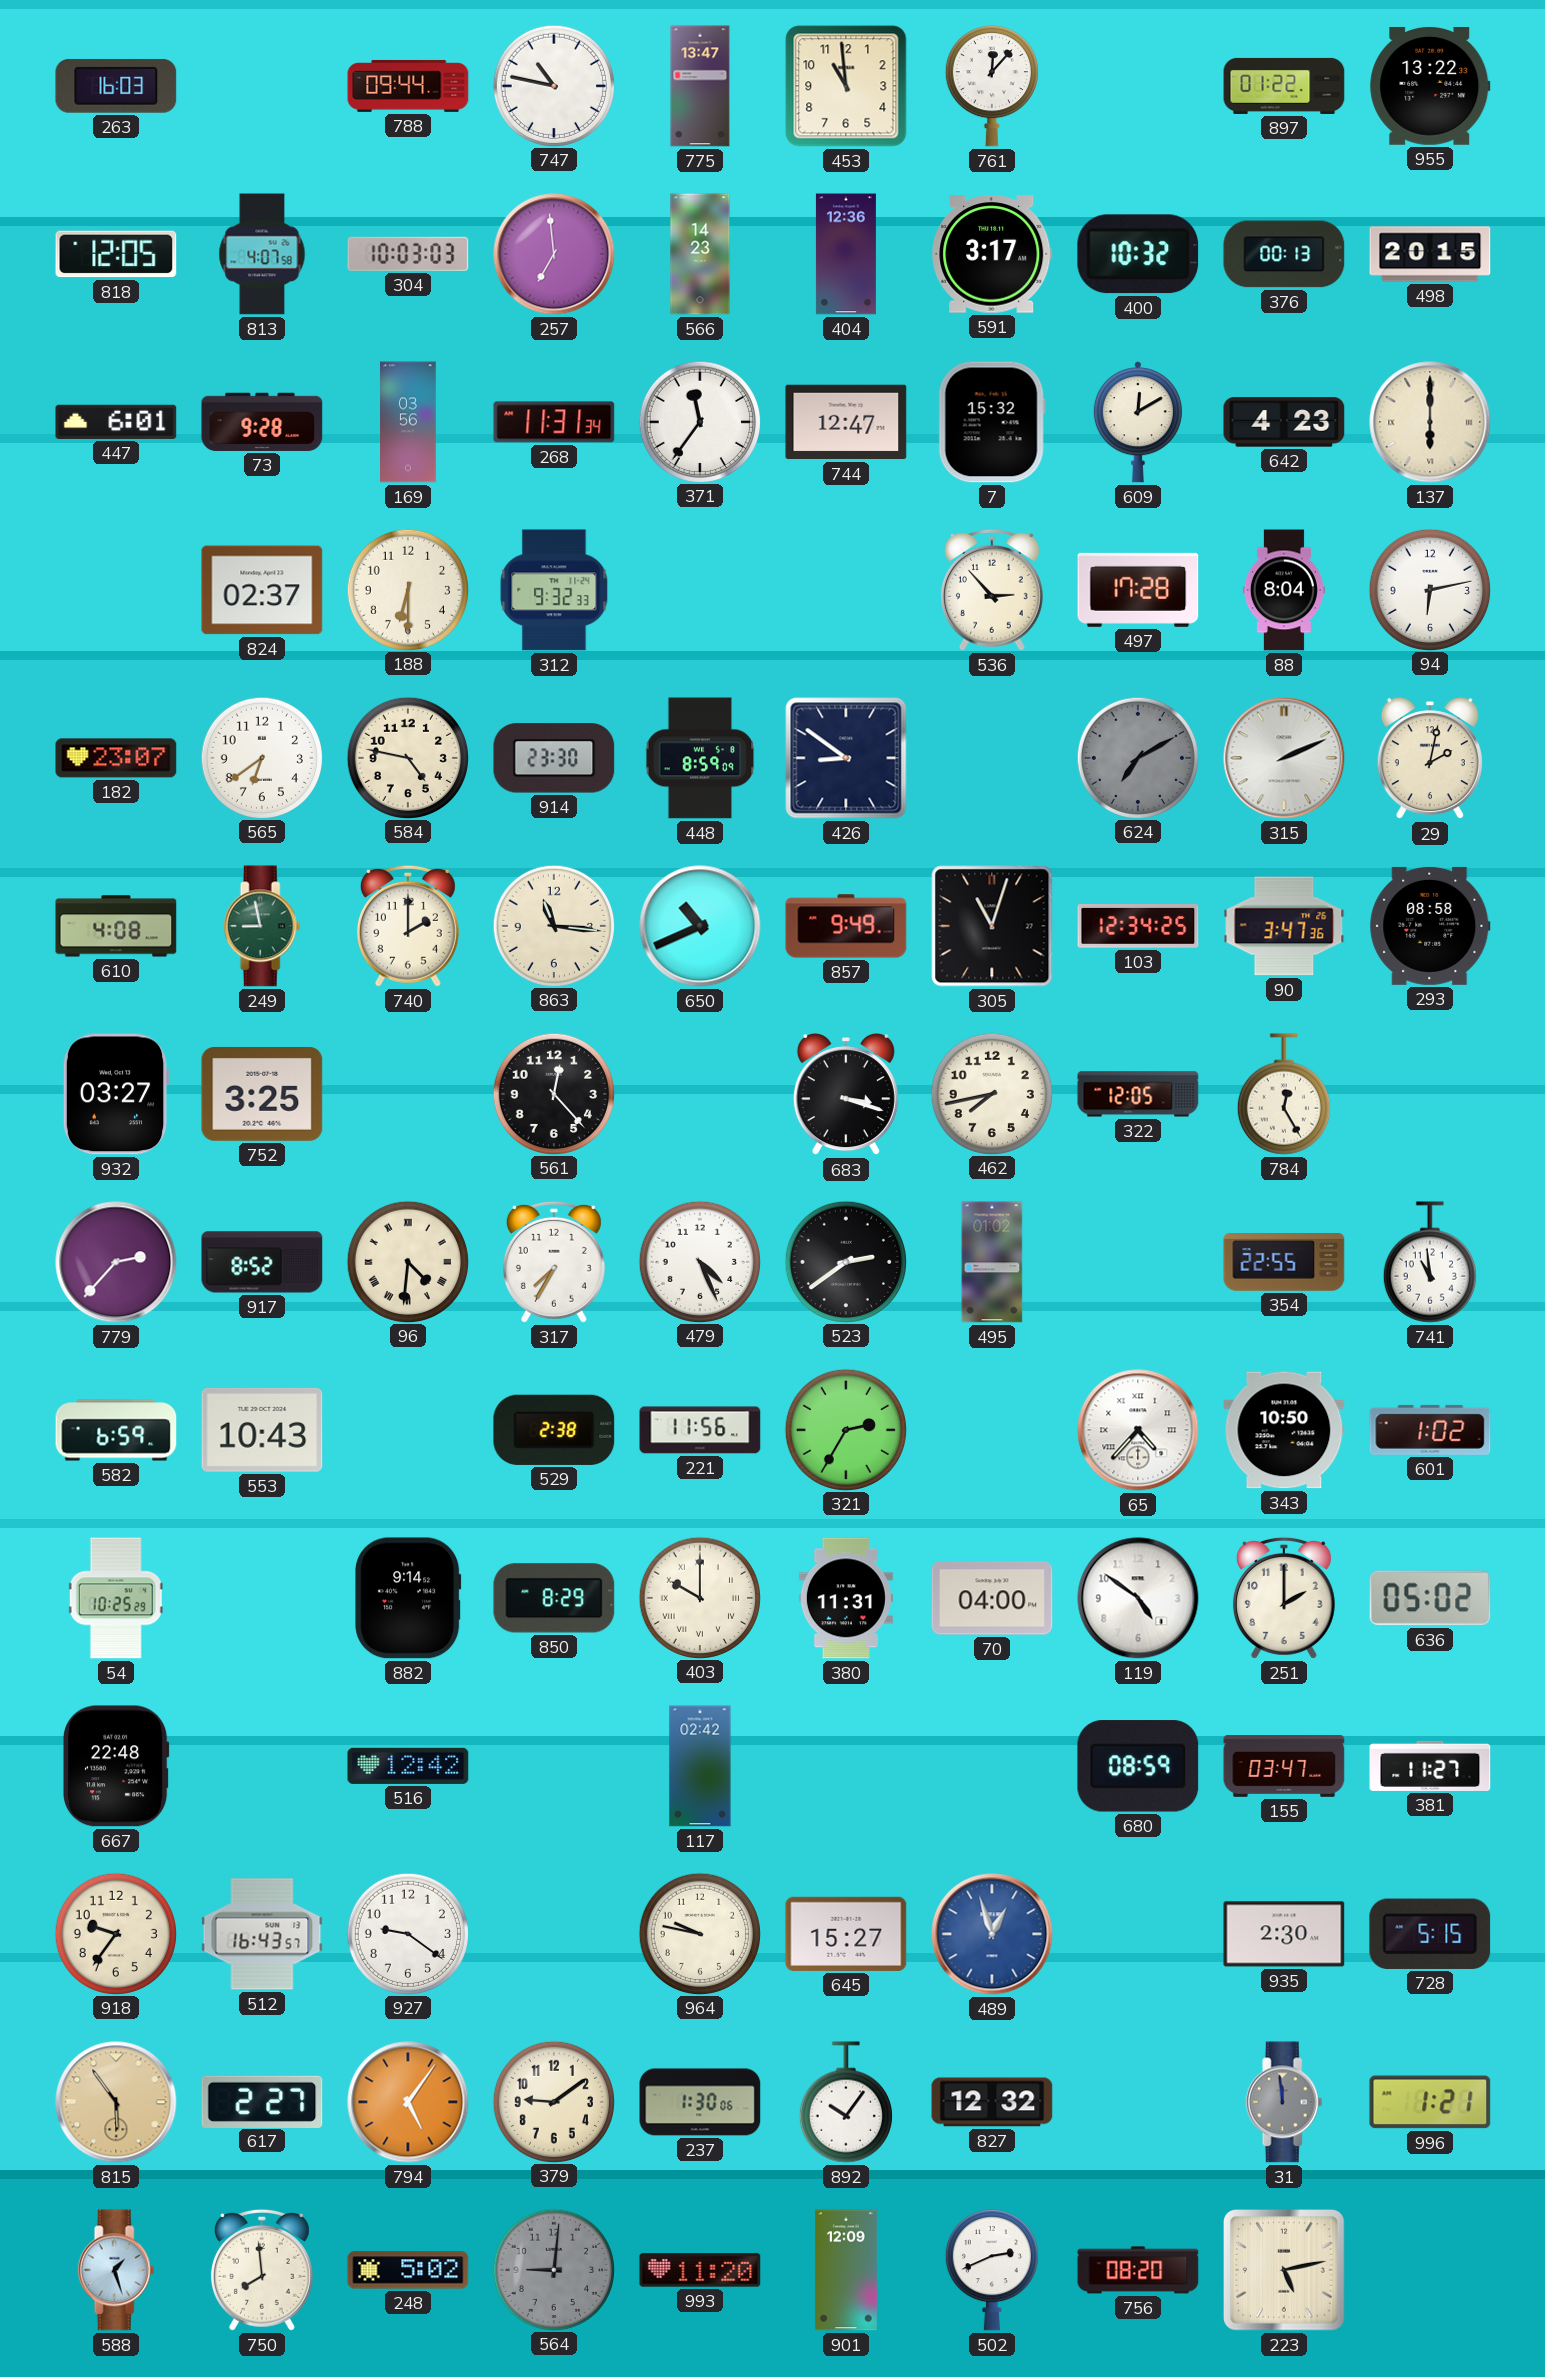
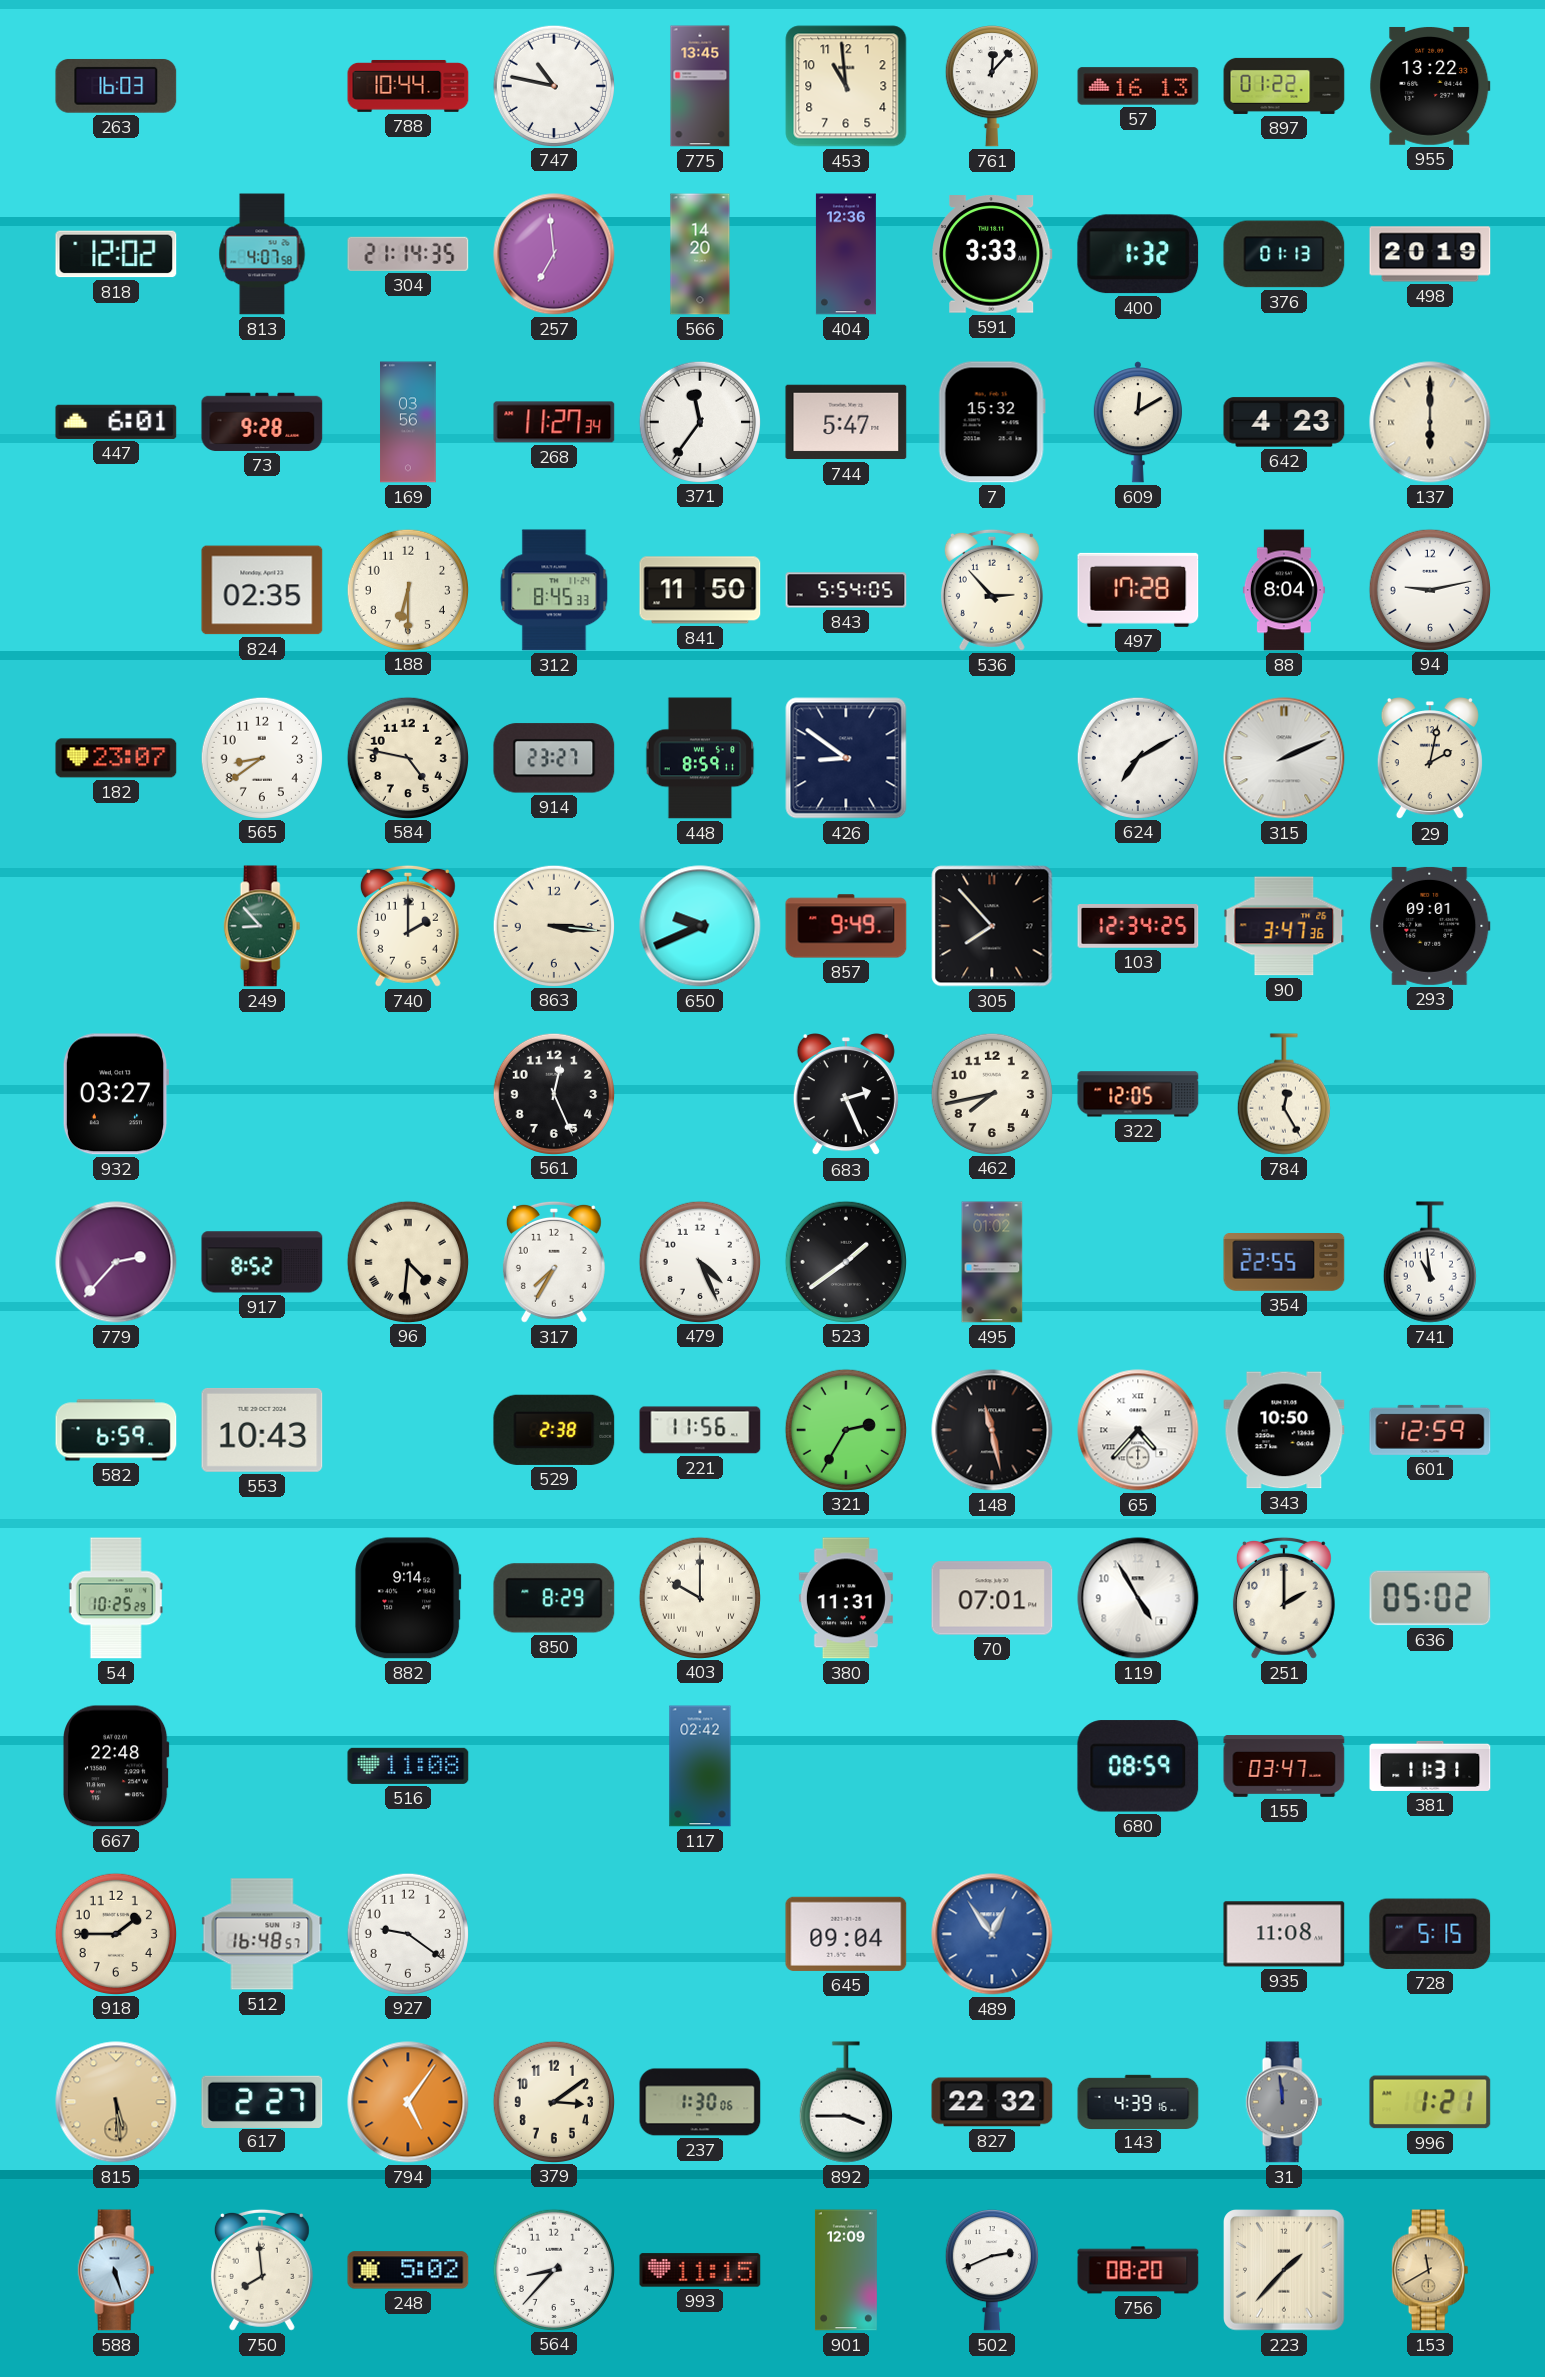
788: 09:44 -> 10:44
775: 13:47 -> 13:45
57: none -> 16:13
818: 12:05 -> 12:02
304: 10:03 -> 21:14
566: 14:23 -> 14:20
591: 3:17 -> 3:33
400: 10:32 -> 1:32
376: 00:13 -> 01:13
498: 20:15 -> 20:19
268: 11:31 -> 11:27
744: 12:47 -> 5:47
824: 02:37 -> 02:35
312: 9:32 -> 8:45
841: none -> 11:50
843: none -> 5:54
94: 6:13 -> 9:13
565: 6:39 -> 8:39
914: 23:30 -> 23:27
448: 8:59:09 -> 8:59:11
624 dial: grey -> white
610: 4:08 -> none
249: 8:58 -> 8:53
863: 11:16 -> 3:16
650: 10:41 -> 9:41
305: 11:03 -> 7:53
293: 08:58 -> 09:01
752: 3:25 -> none
561: 12:23 -> 12:26
683: 3:18 -> 2:26
523: 2:39 -> 1:39
148: none -> 11:28
601: 1:02 -> 12:59
70: 04:00 -> 07:01
119: 4:51 -> 4:55
516: 12:42 -> 11:08
381: 11:27 -> 11:31
918: 9:36 -> 1:45
512: 16:43 -> 16:48
964: 9:47 -> none
645: 15:27 -> 09:04
489: 12:57 -> 12:54
935: 2:30 -> 11:08
815: 5:54 -> 5:29
379: 9:09 -> 3:09
892: 10:06 -> 3:45
827: 12:32 -> 22:32
143: none -> 4:39
588: 1:27 -> 5:27
564: 9:01 -> 8:37
564 dial: grey -> white
993: 11:20 -> 11:15
223: 5:13 -> 1:37
153: none -> 11:40
